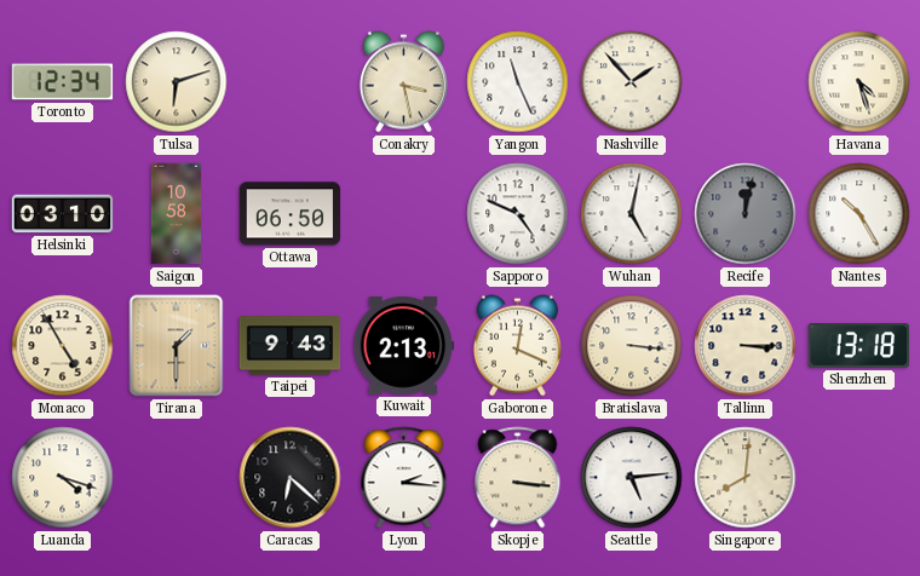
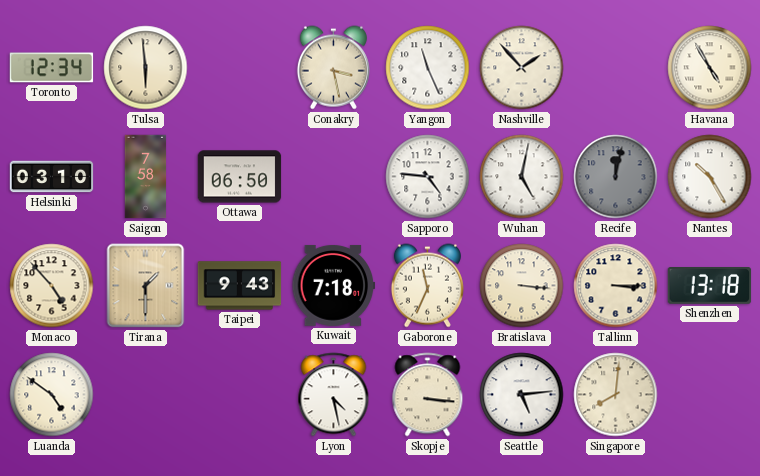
Tulsa: 6:12 -> 5:59
Havana: 4:27 -> 4:55
Saigon: 10:58 -> 7:58
Sapporo: 4:49 -> 4:46
Monaco: 4:55 -> 4:53
Kuwait: 2:13 -> 7:18
Gaborone: 12:19 -> 11:34
Luanda: 4:18 -> 4:51
Caracas: 6:22 -> none
Lyon: 2:16 -> 4:28
